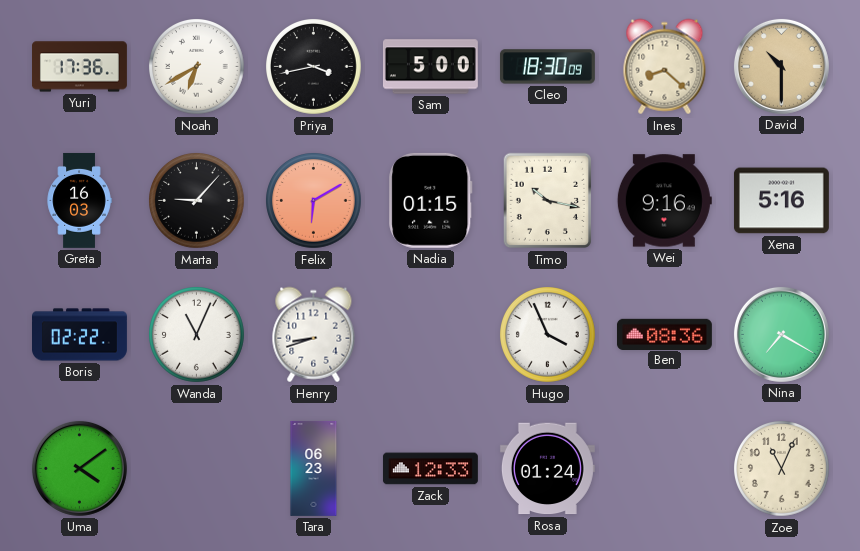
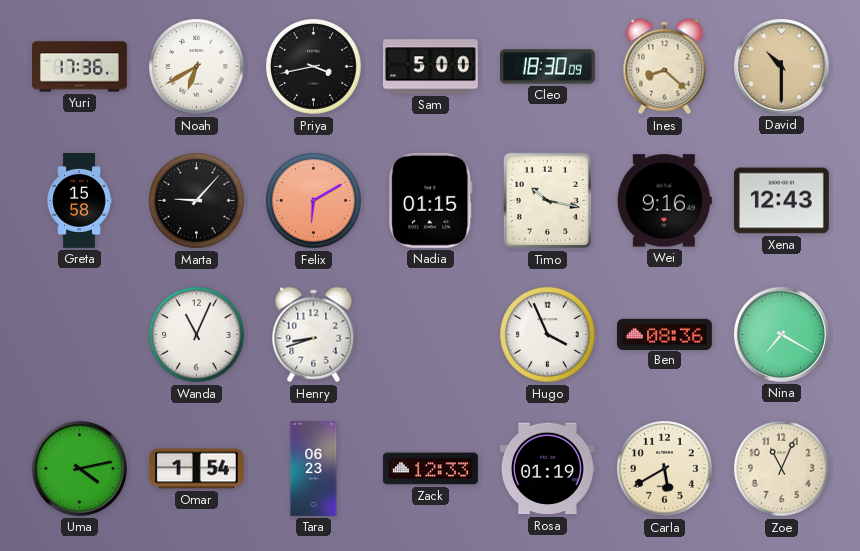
Greta: 16:03 -> 15:58
Xena: 5:16 -> 12:43
Boris: 02:22 -> none
Uma: 4:09 -> 4:13
Omar: none -> 1:54
Rosa: 01:24 -> 01:19
Carla: none -> 5:40
